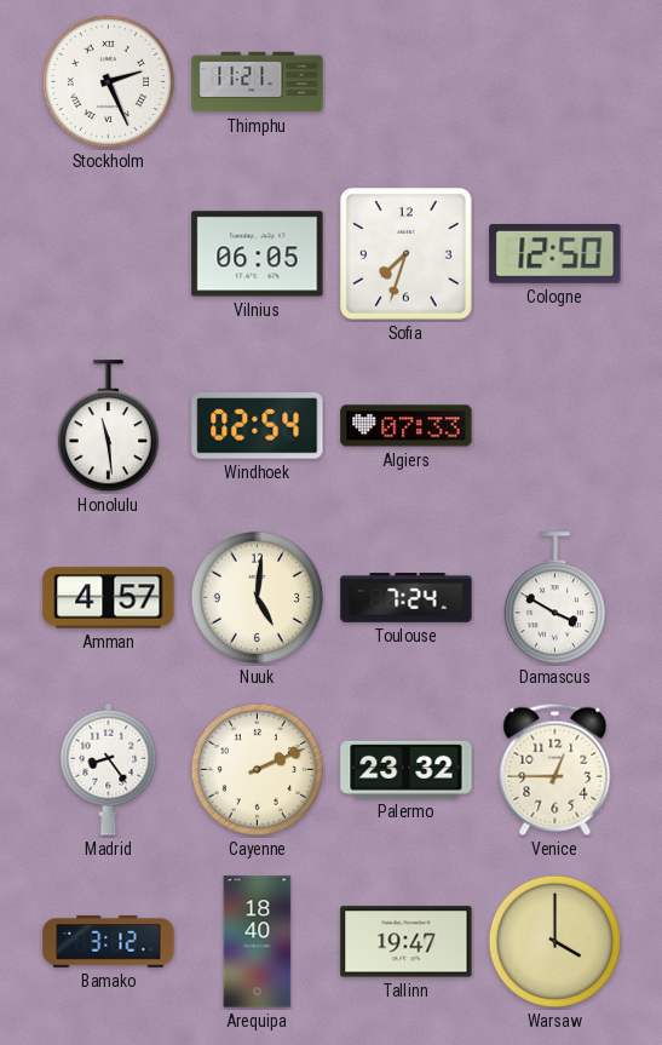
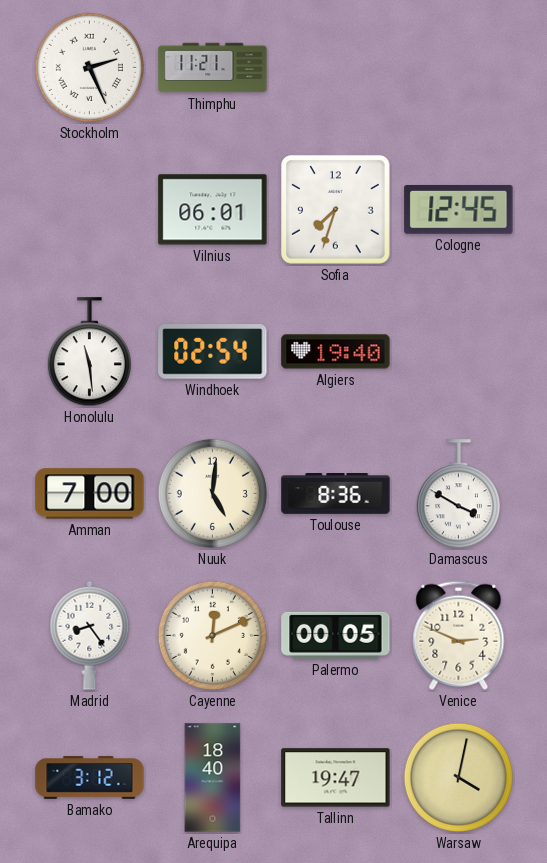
Vilnius: 06:05 -> 06:01
Cologne: 12:50 -> 12:45
Algiers: 07:33 -> 19:40
Amman: 4:57 -> 7:00
Toulouse: 7:24 -> 8:36
Cayenne: 2:11 -> 12:11
Palermo: 23:32 -> 00:05
Venice: 12:45 -> 2:49
Warsaw: 4:00 -> 4:02
